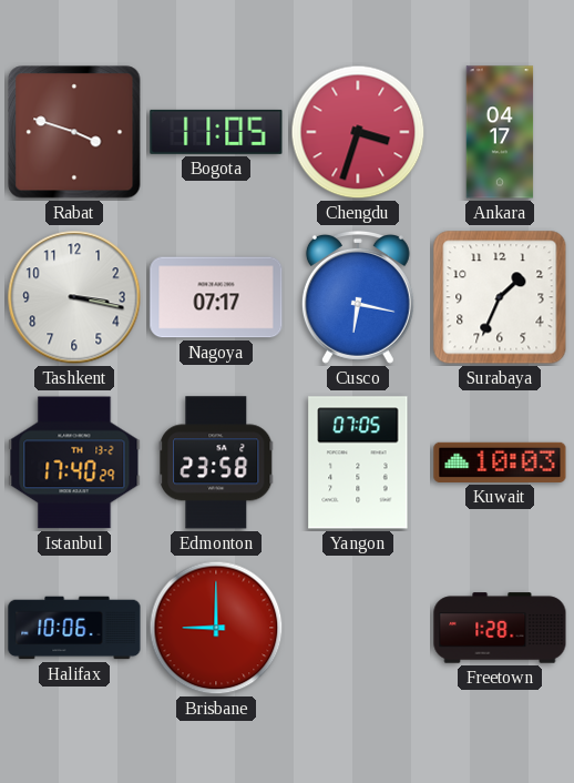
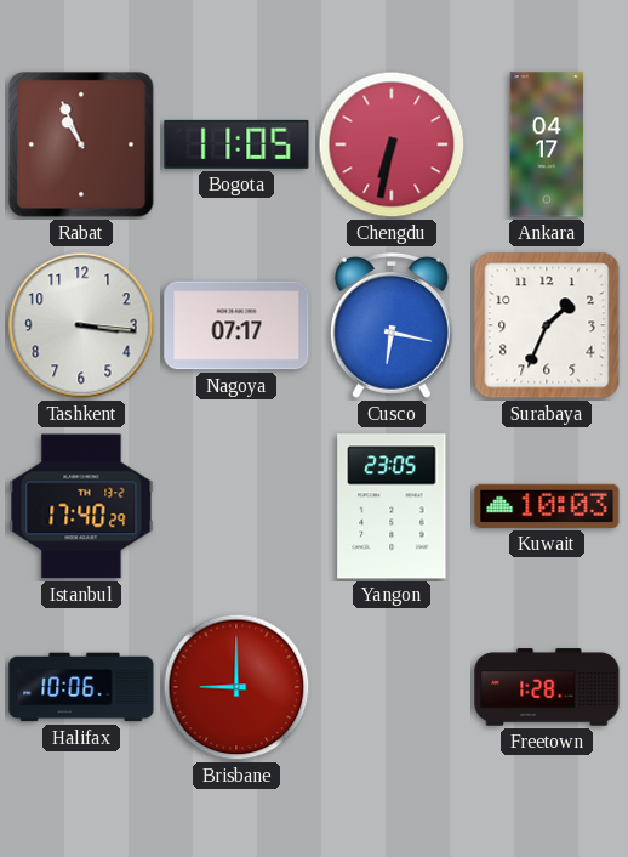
Rabat: 3:48 -> 10:56
Chengdu: 3:33 -> 6:32
Tashkent: 3:17 -> 3:16
Edmonton: 23:58 -> none
Yangon: 07:05 -> 23:05
